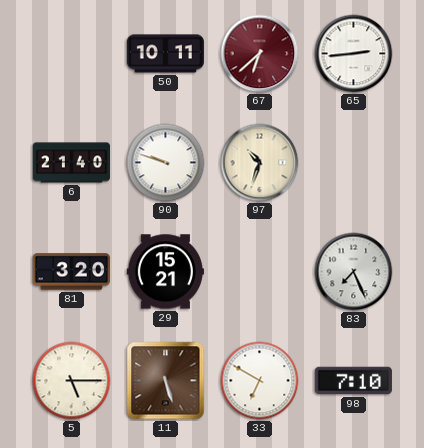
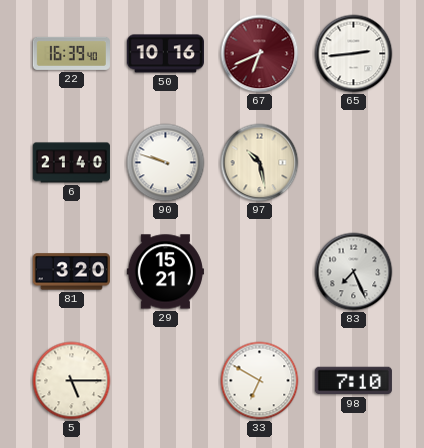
22: none -> 16:39
50: 10:11 -> 10:16
67: 6:38 -> 6:41
97: 10:33 -> 10:28
11: 5:27 -> none
